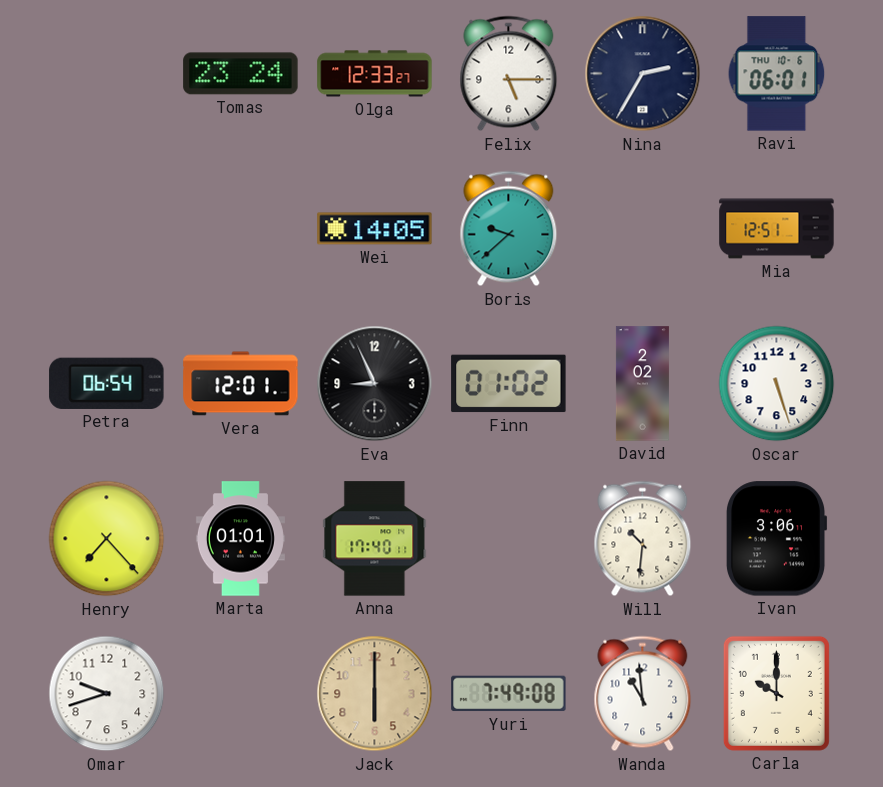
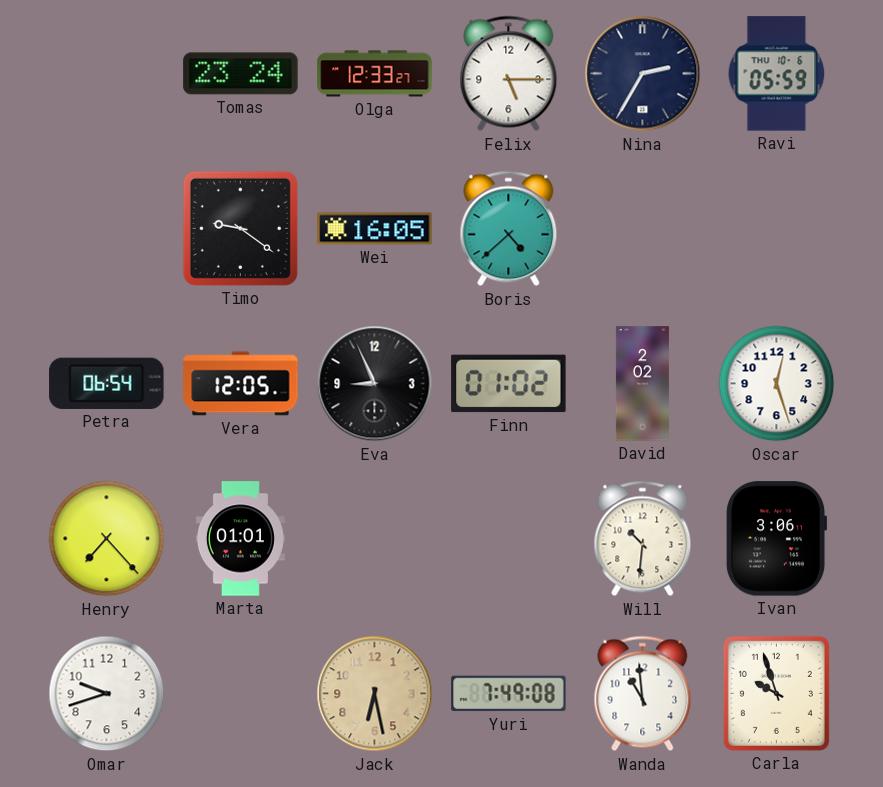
Ravi: 06:01 -> 05:59
Timo: none -> 9:21
Wei: 14:05 -> 16:05
Boris: 9:38 -> 4:38
Mia: 12:51 -> none
Vera: 12:01 -> 12:05
Oscar: 5:27 -> 12:27
Anna: 17:40 -> none
Jack: 6:00 -> 6:28
Carla: 10:00 -> 9:57
